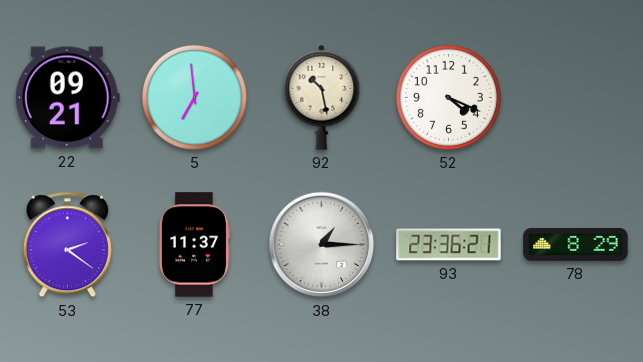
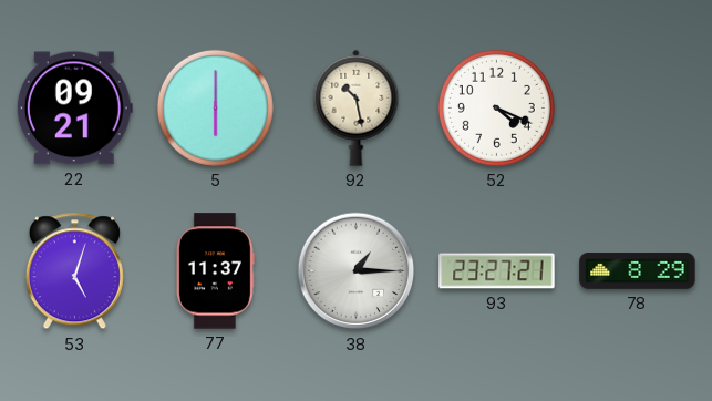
5: 6:59 -> 6:00
53: 2:21 -> 5:03
93: 23:36 -> 23:27
